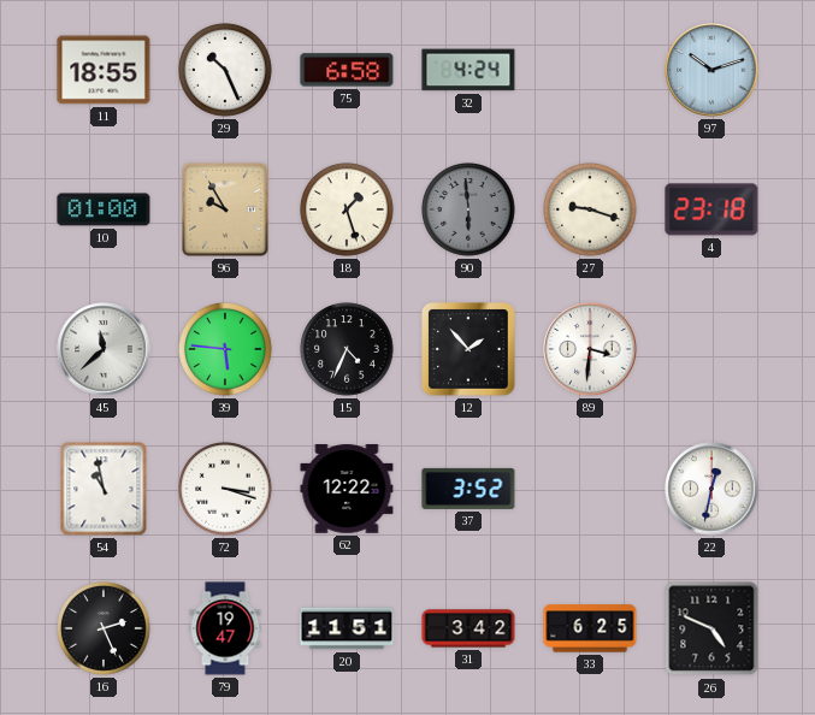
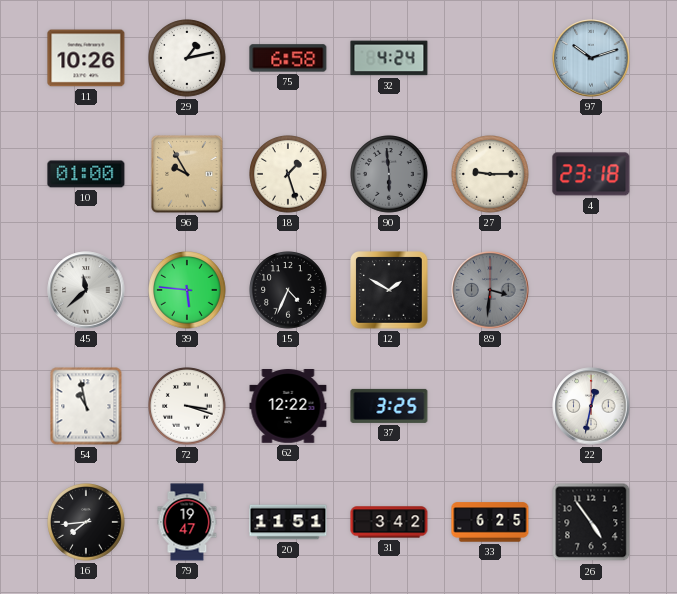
11: 18:55 -> 10:26
29: 10:26 -> 1:13
27: 9:18 -> 9:15
12: 1:53 -> 1:50
89 dial: white -> grey
37: 3:52 -> 3:25
16: 2:26 -> 7:44
26: 4:49 -> 4:54
